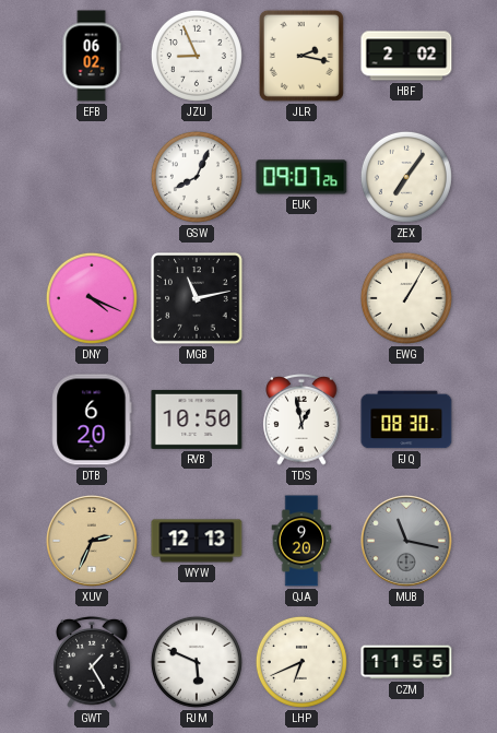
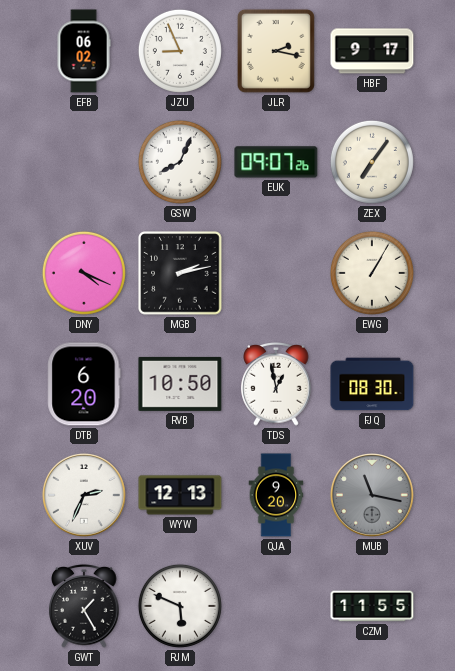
HBF: 2:02 -> 9:17
MGB: 11:13 -> 2:13
XUV dial: champagne -> white
LHP: 6:41 -> none
